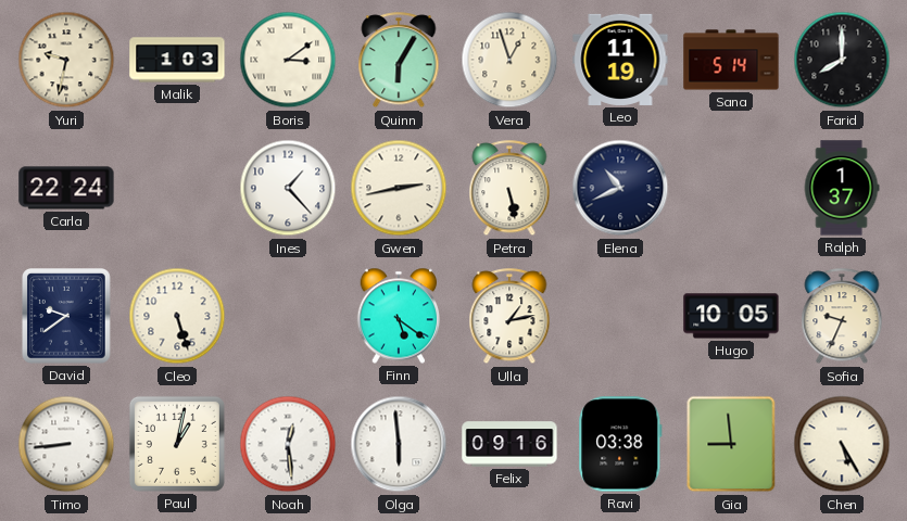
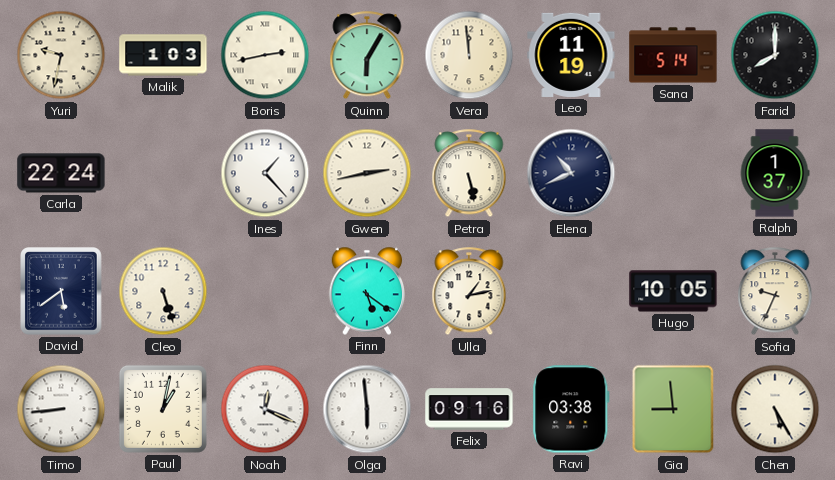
Boris: 3:09 -> 2:43
Vera: 12:57 -> 11:59
David: 9:39 -> 5:39
Noah: 12:29 -> 12:19
